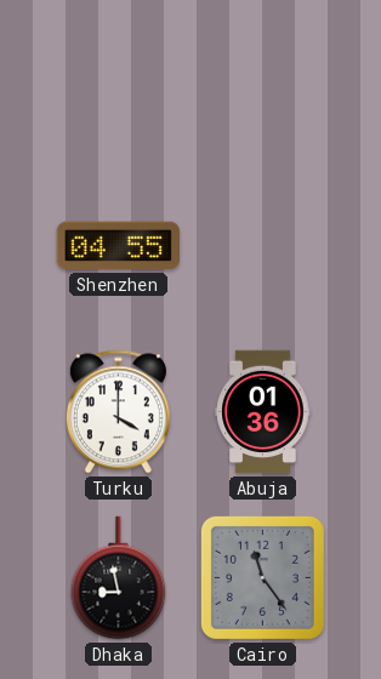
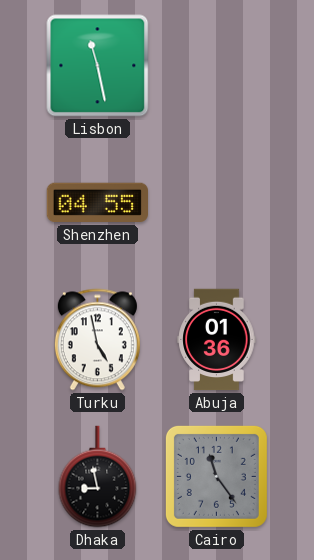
Lisbon: none -> 11:28
Turku: 4:00 -> 4:58
